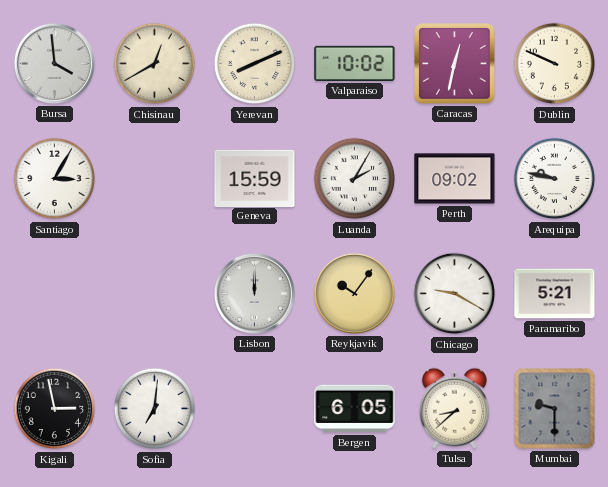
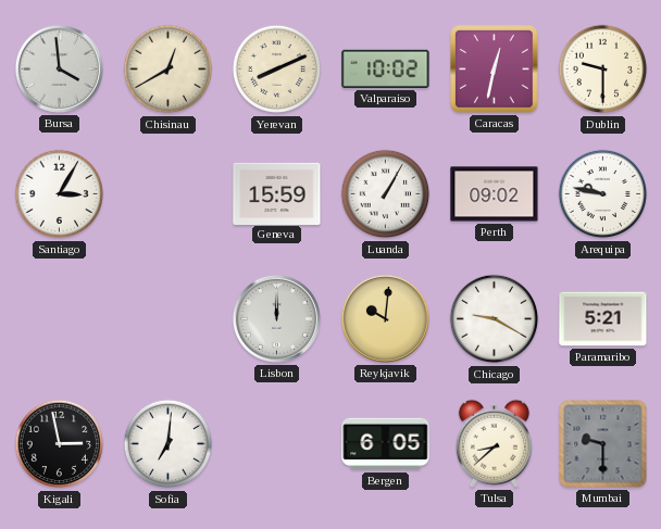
Dublin: 9:49 -> 9:30
Luanda: 2:05 -> 1:05
Reykjavik: 10:06 -> 10:01
